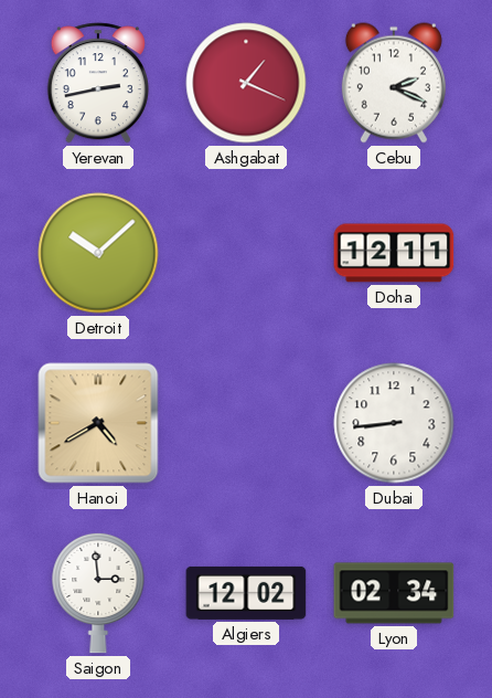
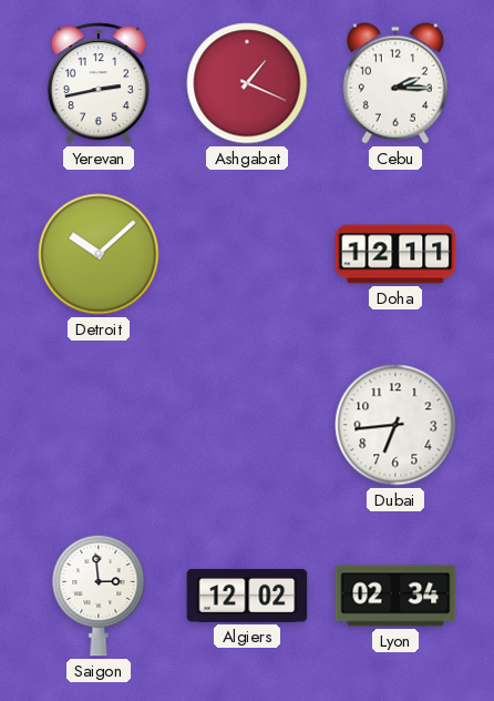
Cebu: 2:19 -> 2:15
Hanoi: 4:40 -> none
Dubai: 8:44 -> 6:44
